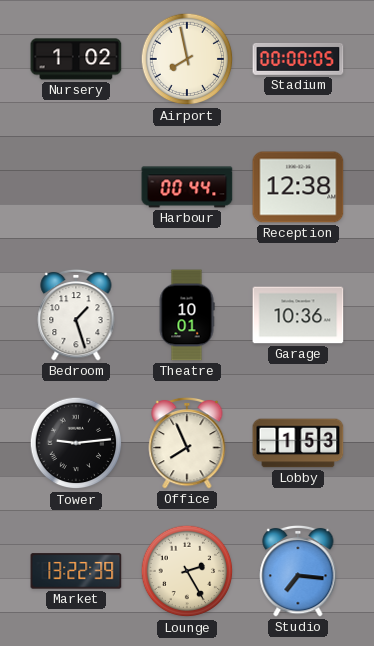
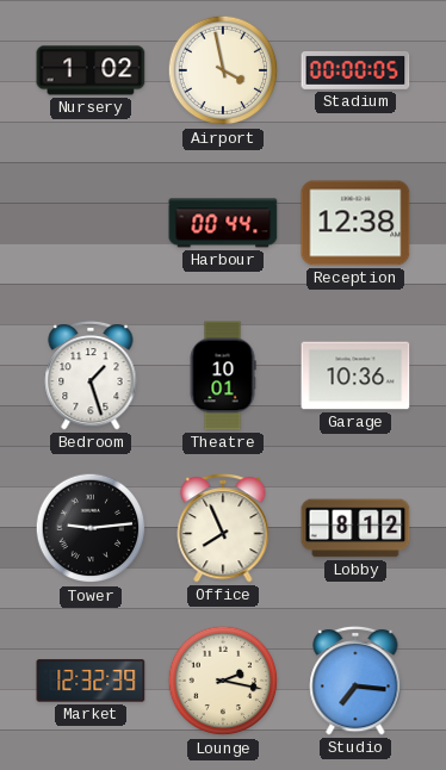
Airport: 7:58 -> 3:58
Lobby: 1:53 -> 8:12
Market: 13:22 -> 12:32
Lounge: 2:25 -> 2:17
